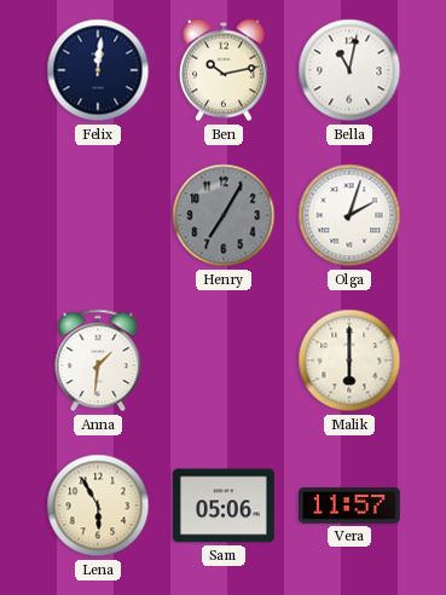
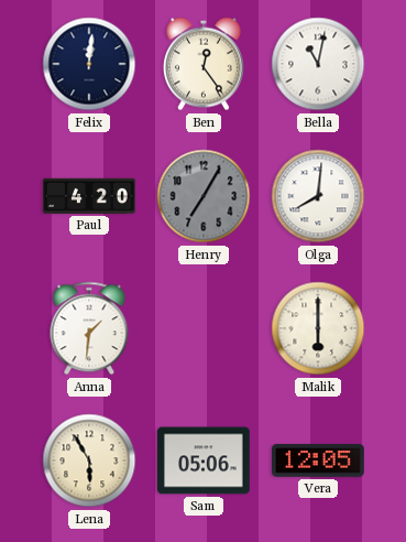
Ben: 10:13 -> 12:24
Paul: none -> 4:20
Olga: 2:03 -> 8:01
Vera: 11:57 -> 12:05
